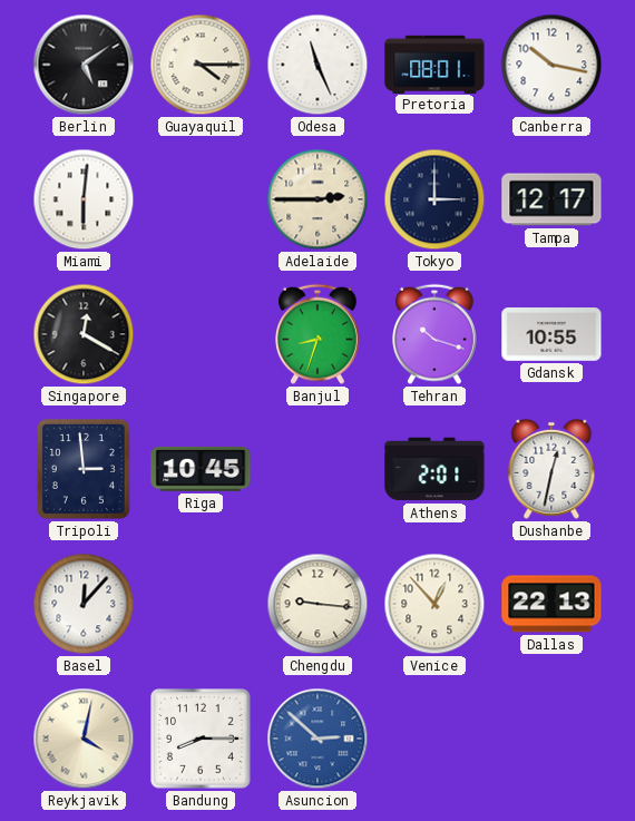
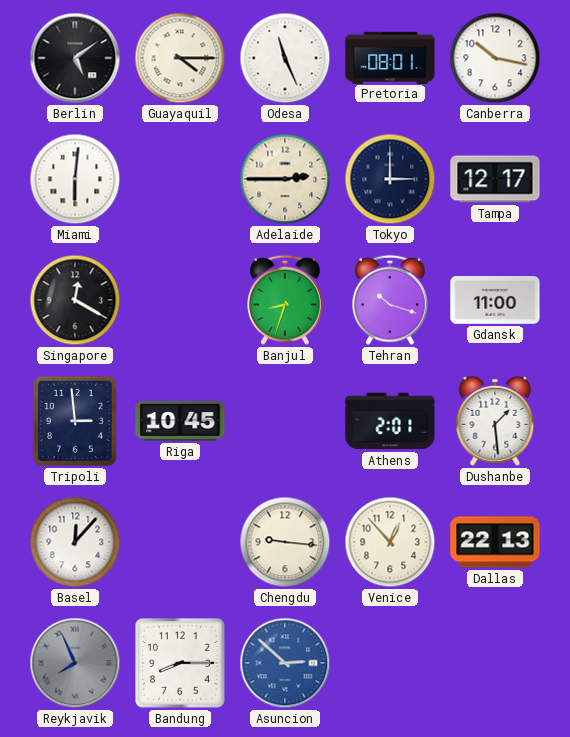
Gdansk: 10:55 -> 11:00
Dushanbe: 12:32 -> 1:29
Reykjavik: 4:02 -> 7:56
Reykjavik dial: cream -> grey
